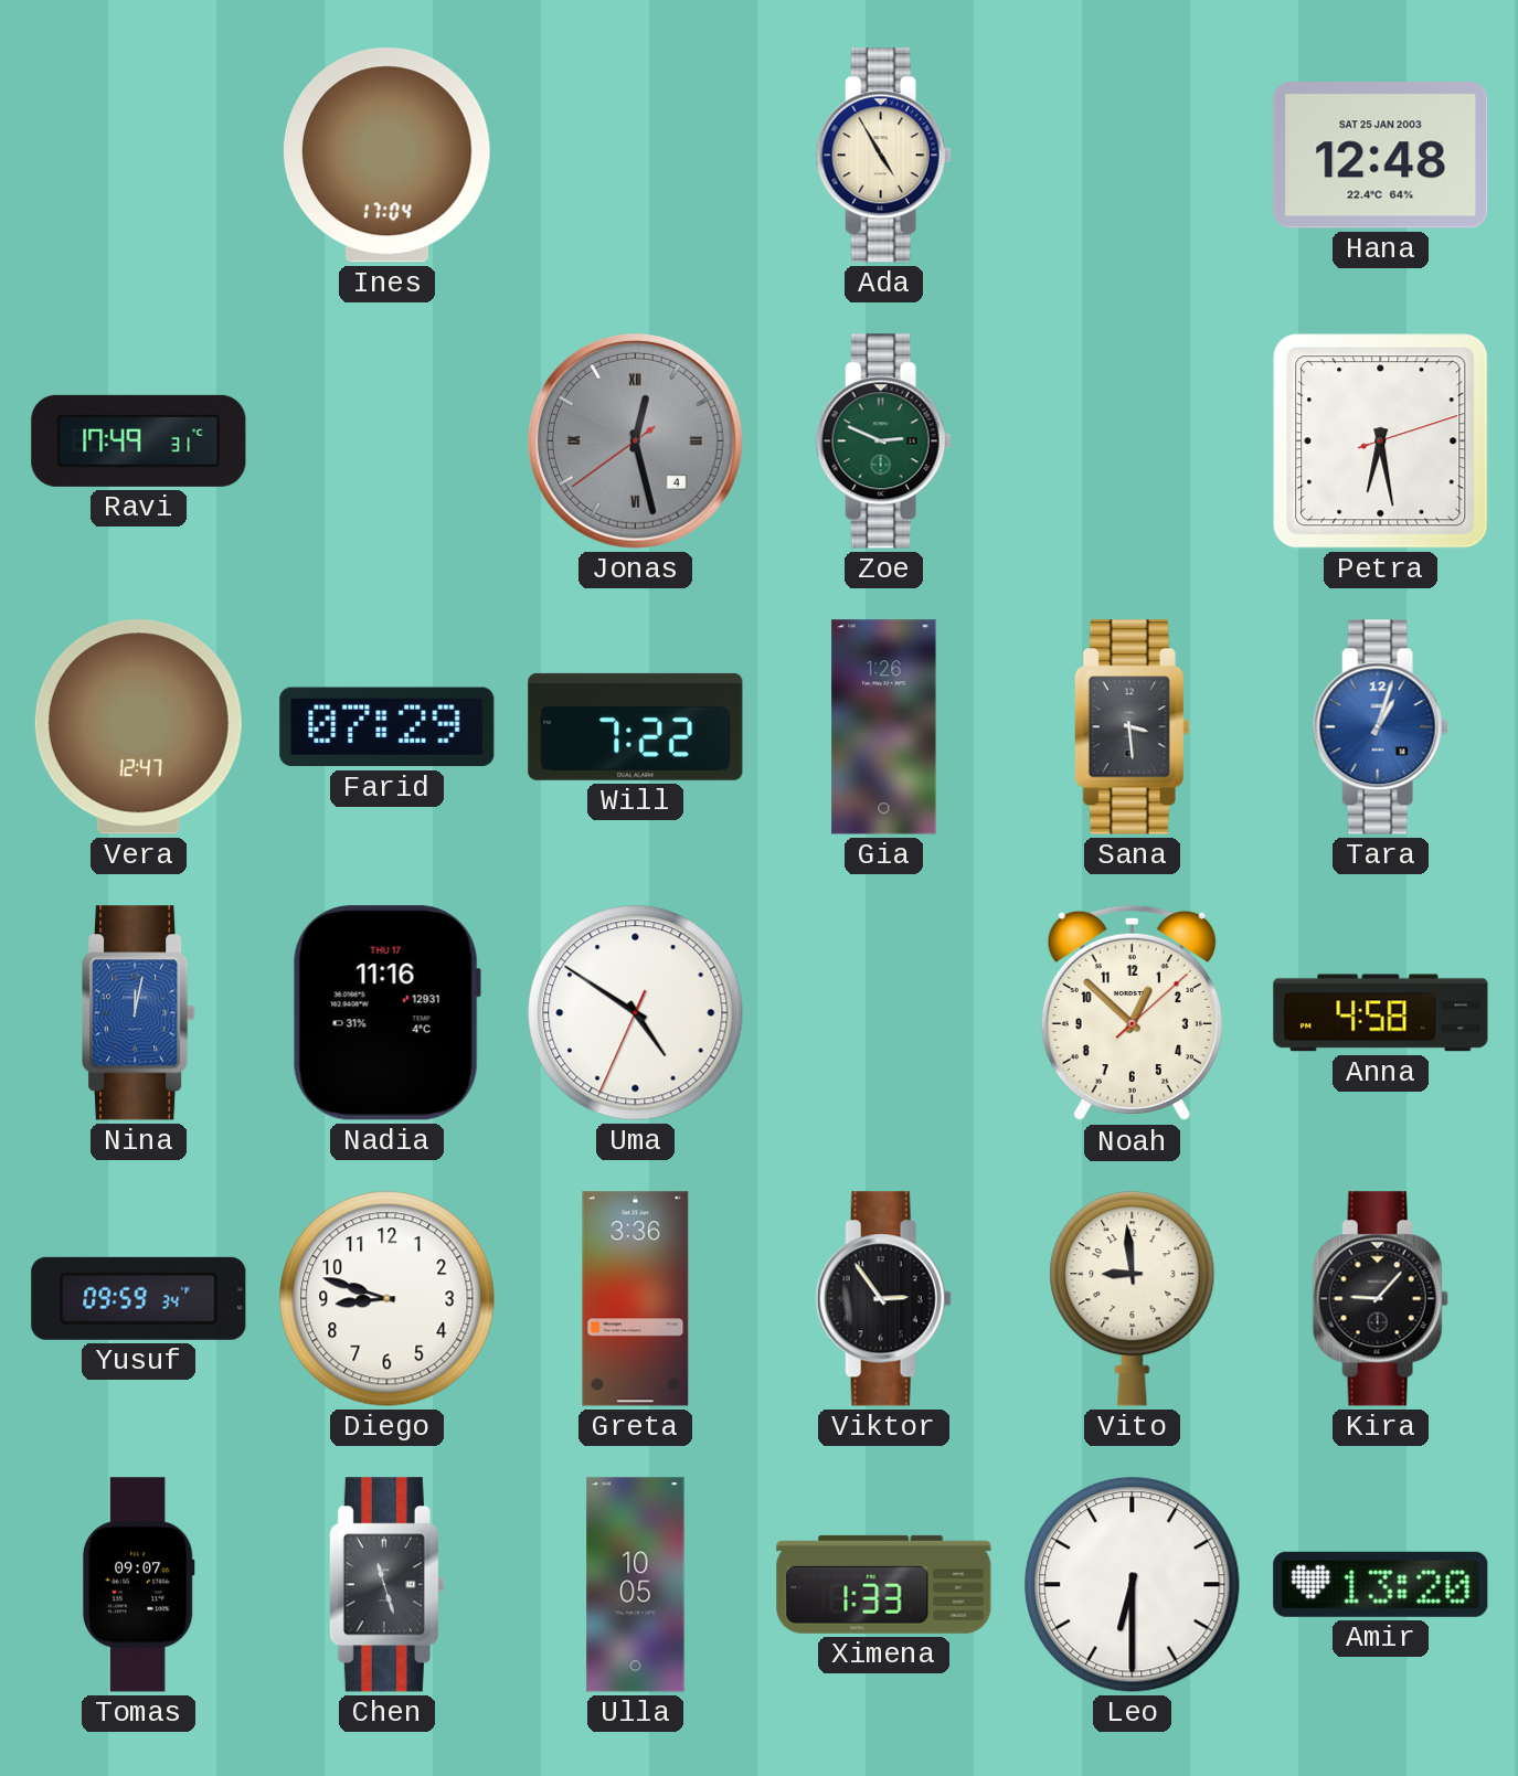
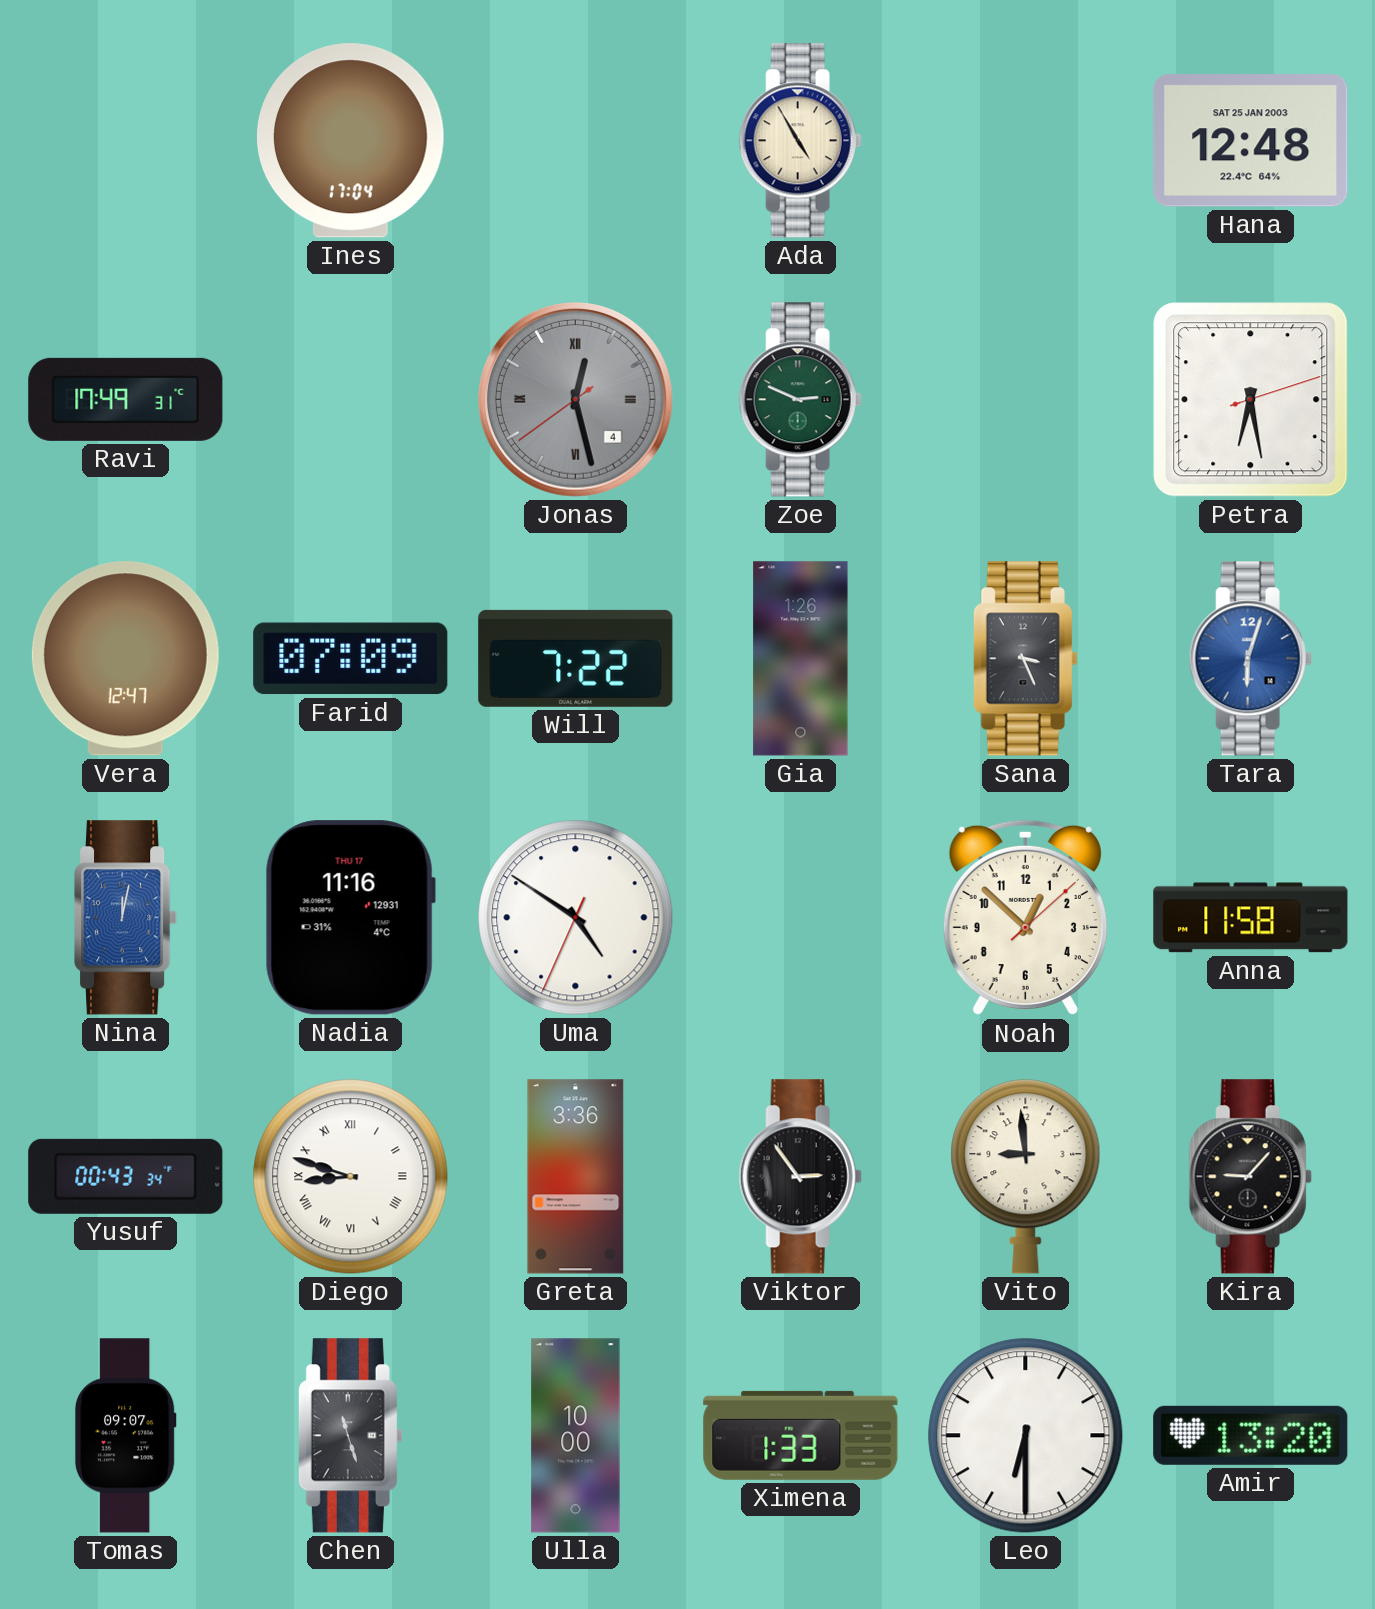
Farid: 07:29 -> 07:09
Sana: 3:29 -> 3:26
Tara: 1:03 -> 6:03
Anna: 4:58 -> 11:58
Yusuf: 09:59 -> 00:43
Diego numerals: Arabic -> Roman
Ulla: 10:05 -> 10:00
